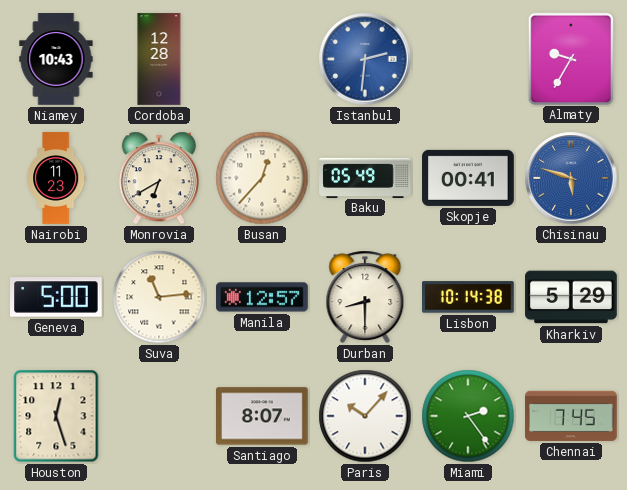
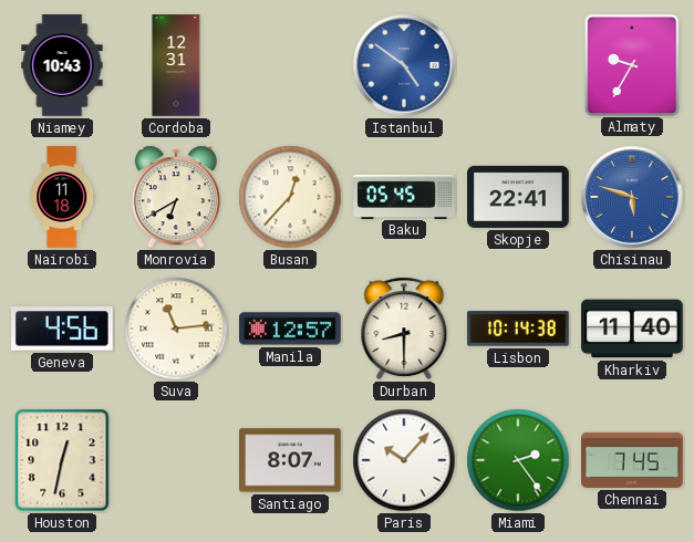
Cordoba: 12:28 -> 12:31
Istanbul: 2:31 -> 4:51
Nairobi: 11:23 -> 11:18
Baku: 05:49 -> 05:45
Skopje: 00:41 -> 22:41
Geneva: 5:00 -> 4:56
Kharkiv: 5:29 -> 11:40
Houston: 12:27 -> 12:32
